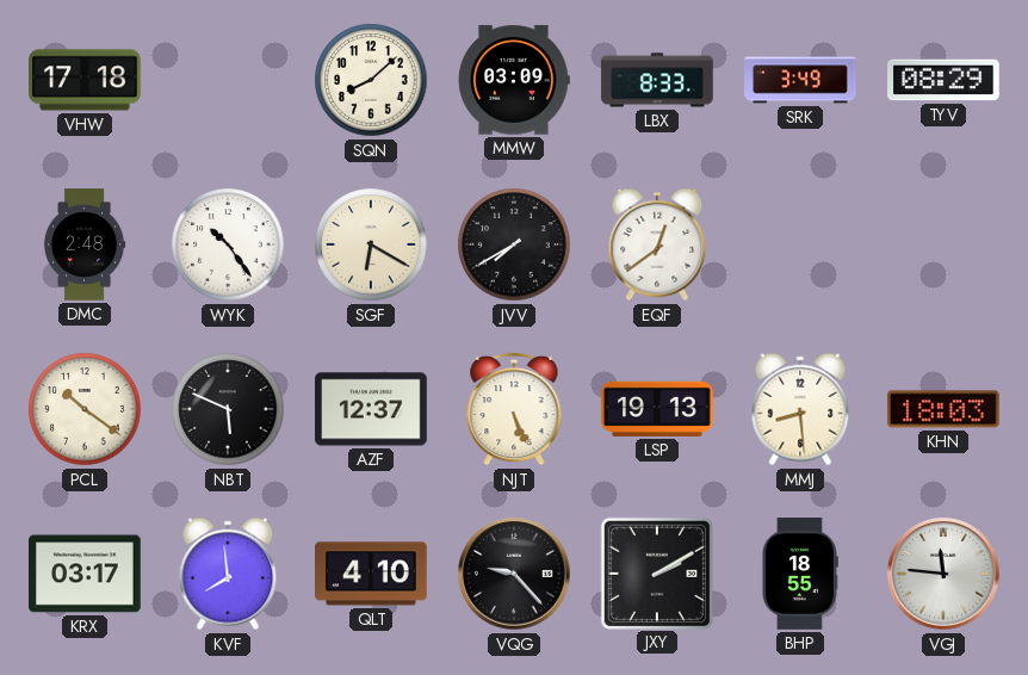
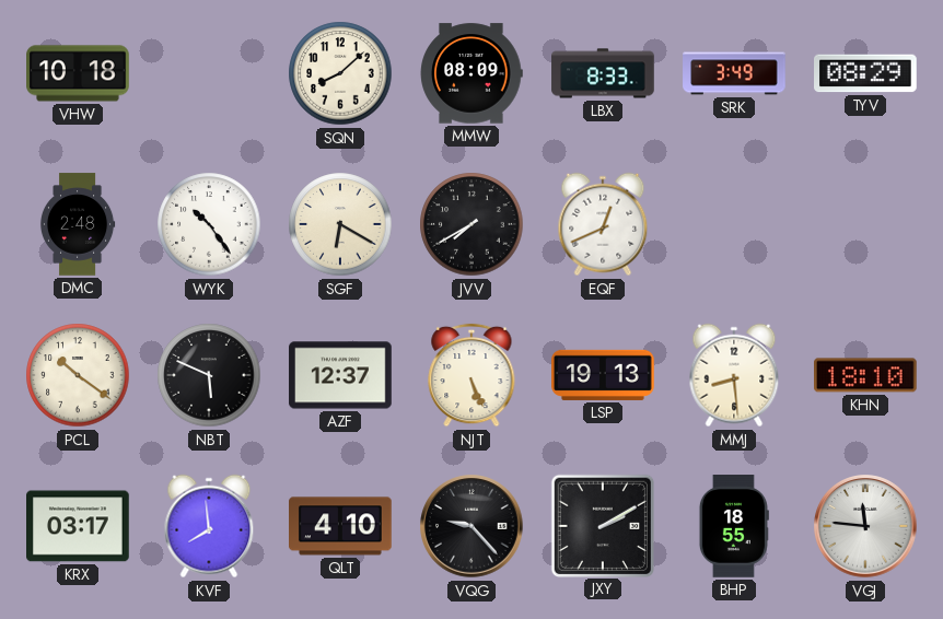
VHW: 17:18 -> 10:18
MMW: 03:09 -> 08:09
EQF: 12:39 -> 12:41
KHN: 18:03 -> 18:10
